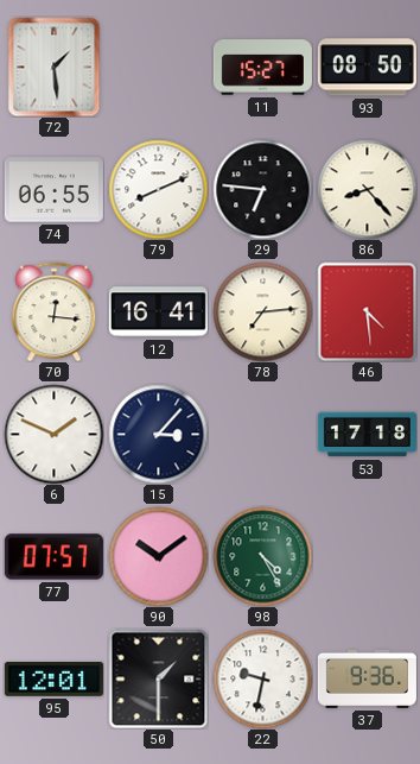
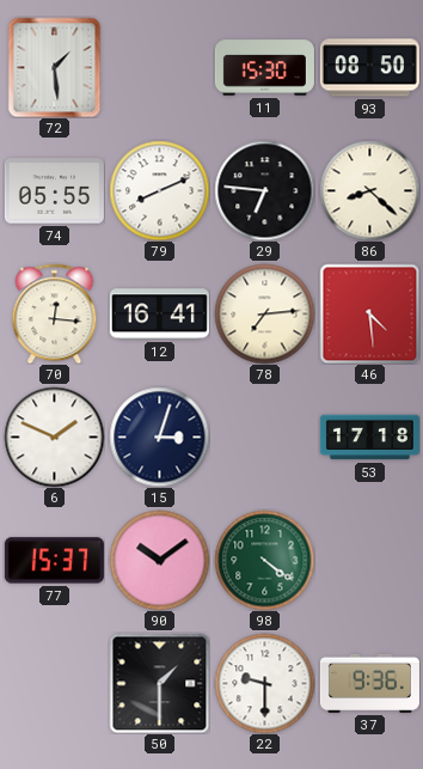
11: 15:27 -> 15:30
74: 06:55 -> 05:55
86: 8:23 -> 8:22
15: 3:07 -> 3:03
77: 07:57 -> 15:37
98: 4:25 -> 4:21
95: 12:01 -> none
22: 9:32 -> 9:30
